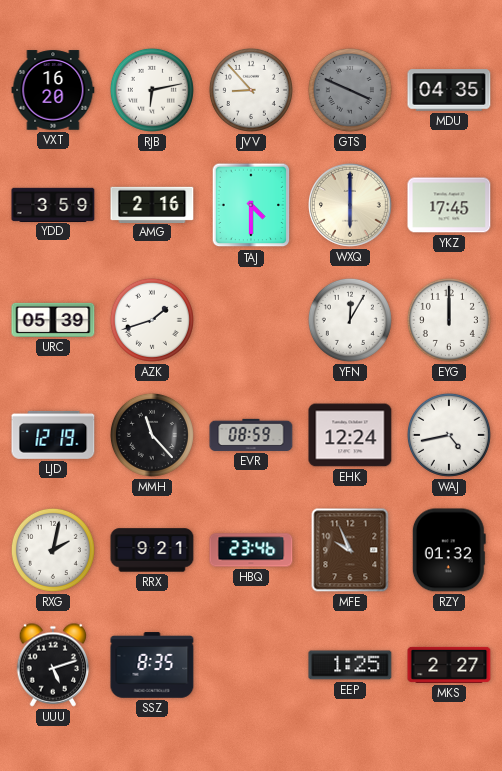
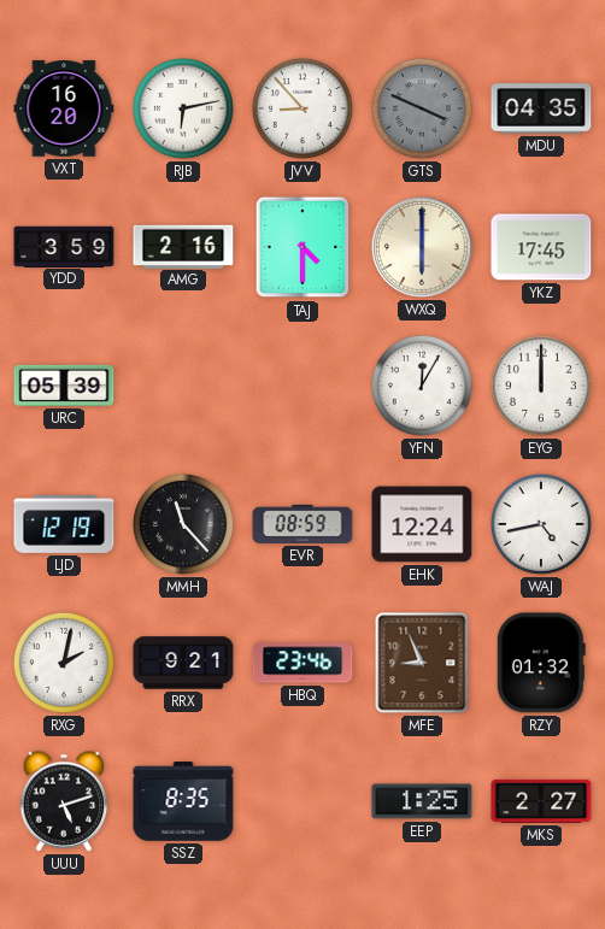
AZK: 1:42 -> none
MFE: 9:56 -> 8:56
